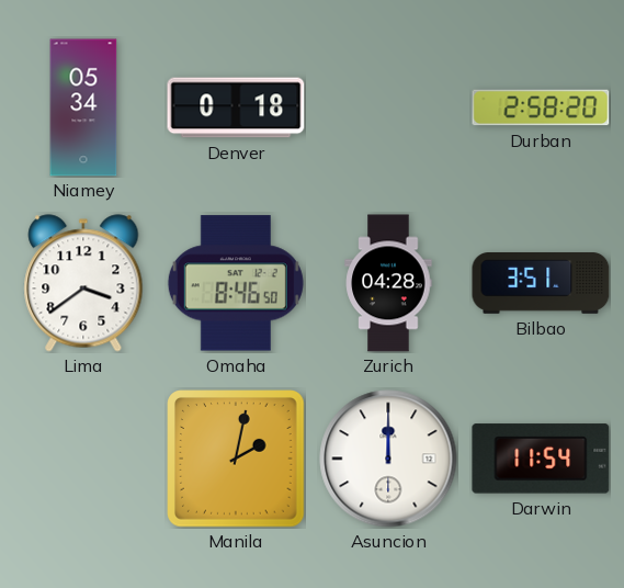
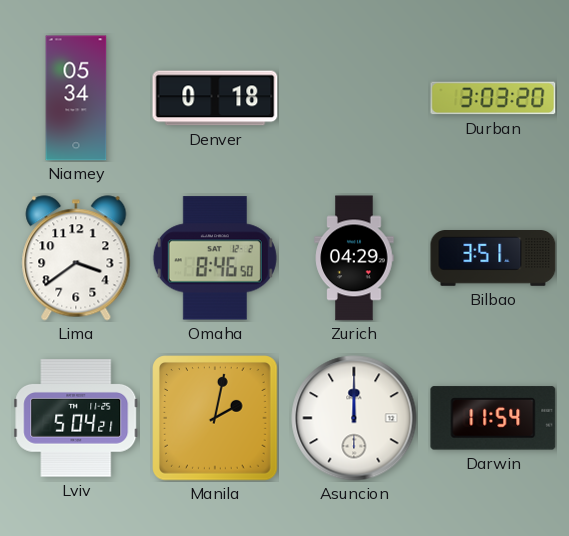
Durban: 2:58 -> 3:03
Zurich: 04:28 -> 04:29
Lviv: none -> 5:04
